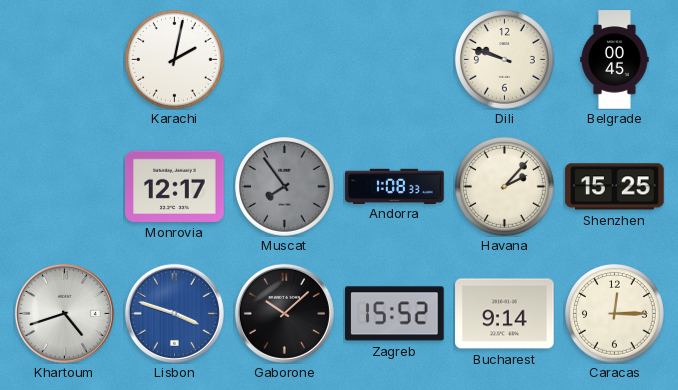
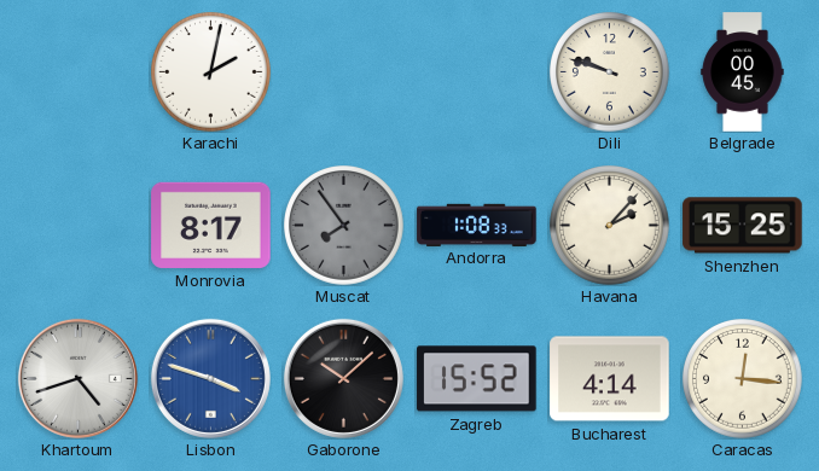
Monrovia: 12:17 -> 8:17
Bucharest: 9:14 -> 4:14
Caracas: 12:15 -> 12:16
